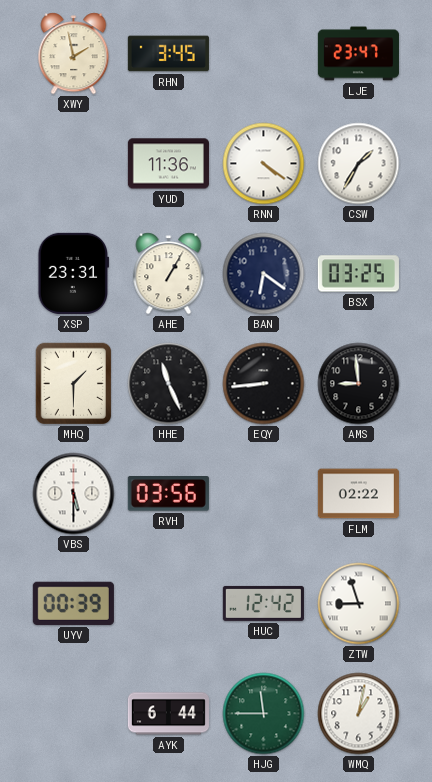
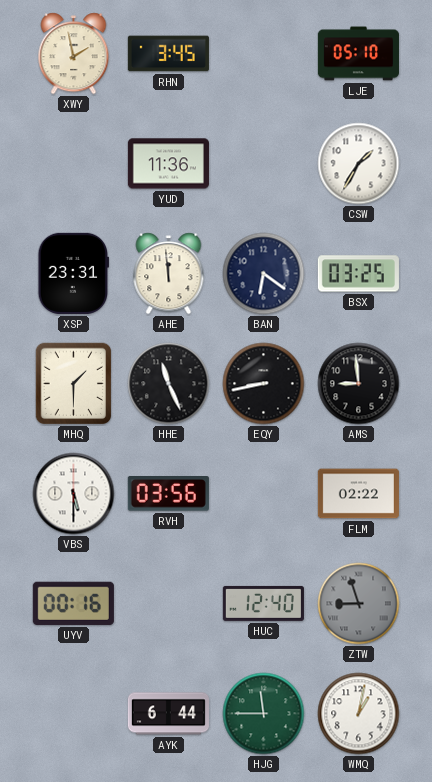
LJE: 23:47 -> 05:10
RNN: 4:21 -> none
AHE: 1:05 -> 11:59
EQY: 8:44 -> 8:43
UYV: 00:39 -> 00:16
HUC: 12:42 -> 12:40
ZTW dial: white -> grey
